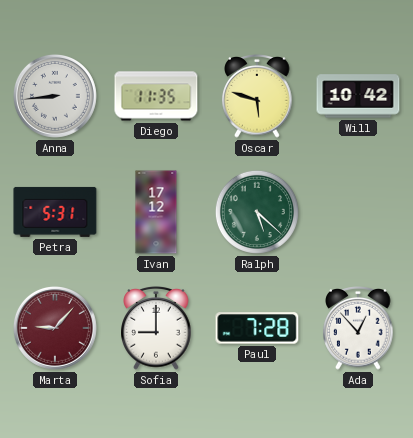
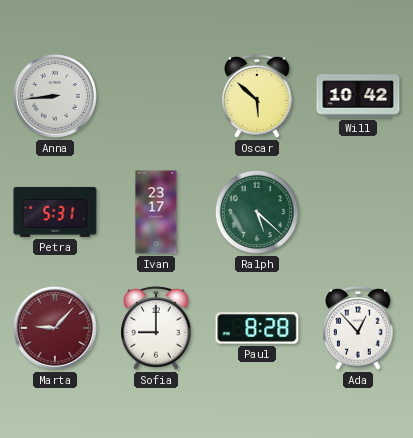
Diego: 11:35 -> none
Oscar: 5:48 -> 5:52
Ivan: 17:12 -> 23:17
Paul: 7:28 -> 8:28
